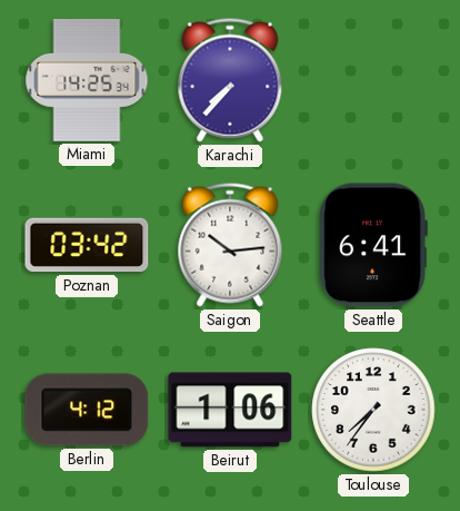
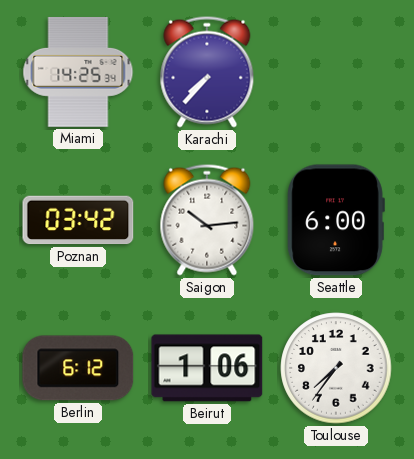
Seattle: 6:41 -> 6:00
Berlin: 4:12 -> 6:12
